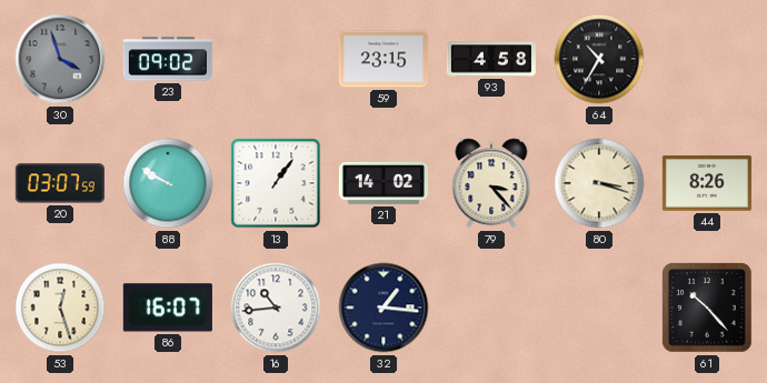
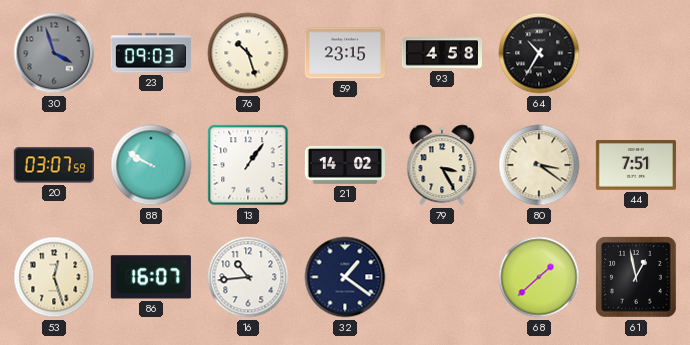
23: 09:02 -> 09:03
76: none -> 10:27
79: 3:23 -> 3:25
80: 3:18 -> 3:21
44: 8:26 -> 7:51
32: 1:16 -> 1:21
68: none -> 1:38
61: 10:23 -> 12:58
